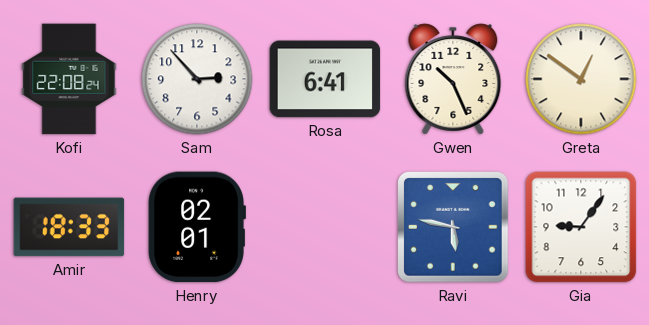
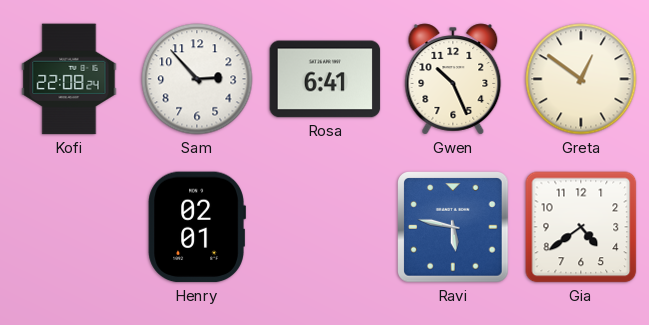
Amir: 18:33 -> none
Gia: 9:06 -> 4:39
